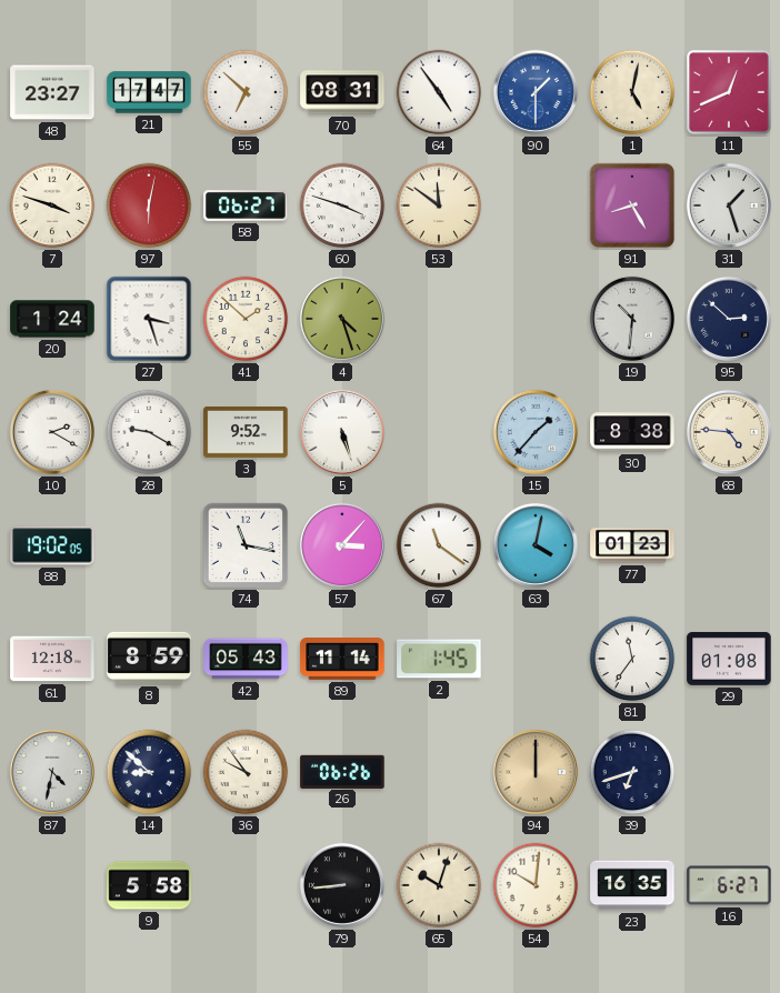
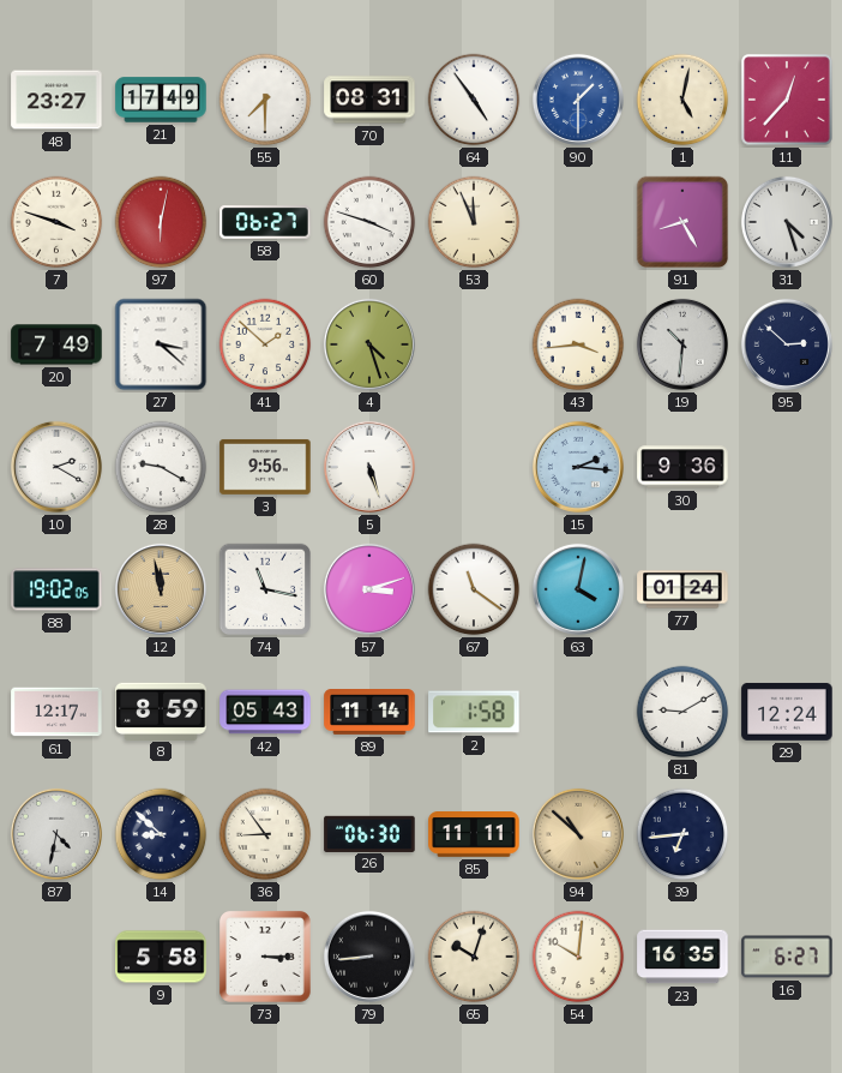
21: 17:47 -> 17:49
55: 6:52 -> 7:30
11: 12:41 -> 12:37
53: 11:51 -> 11:56
31: 1:27 -> 4:27
20: 1:24 -> 7:49
27: 3:27 -> 3:22
43: none -> 3:44
3: 9:52 -> 9:56
15: 1:37 -> 2:16
30: 8:38 -> 9:36
68: 4:46 -> none
12: none -> 11:58
57: 3:07 -> 3:12
77: 01:23 -> 01:24
61: 12:18 -> 12:17
2: 1:45 -> 1:58
81: 11:36 -> 9:10
29: 01:08 -> 12:24
36: 9:54 -> 8:54
26: 06:26 -> 06:30
85: none -> 11:11
94: 12:00 -> 10:52
39: 6:42 -> 6:44
73: none -> 3:15
